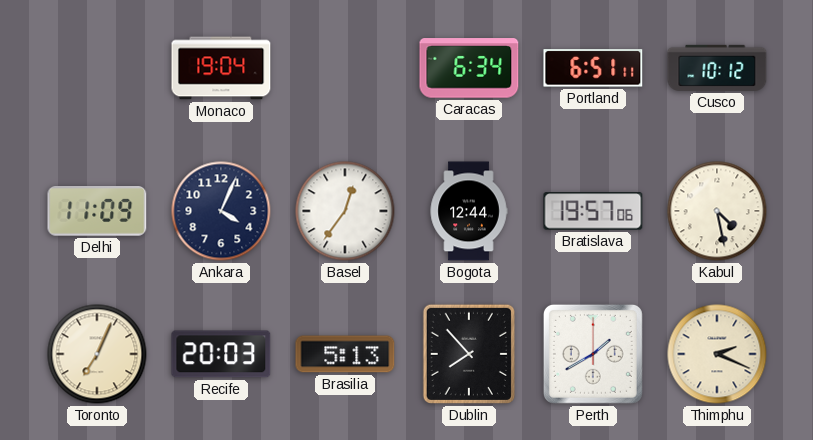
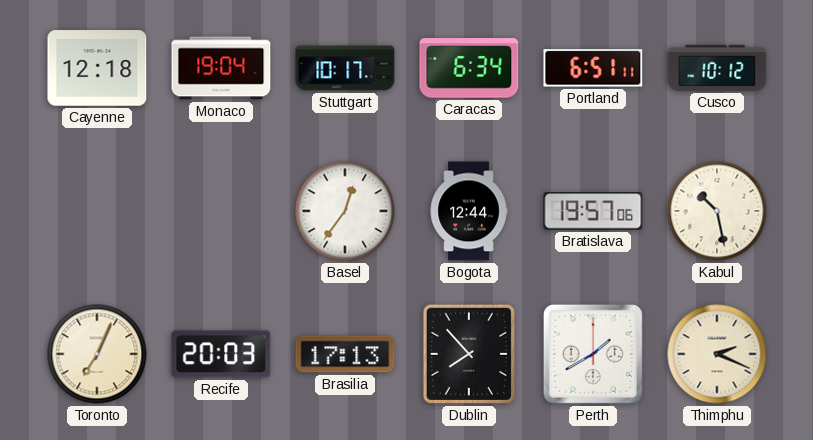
Cayenne: none -> 12:18
Stuttgart: none -> 10:17
Delhi: 11:09 -> none
Ankara: 4:04 -> none
Kabul: 4:28 -> 10:28
Brasilia: 5:13 -> 17:13
